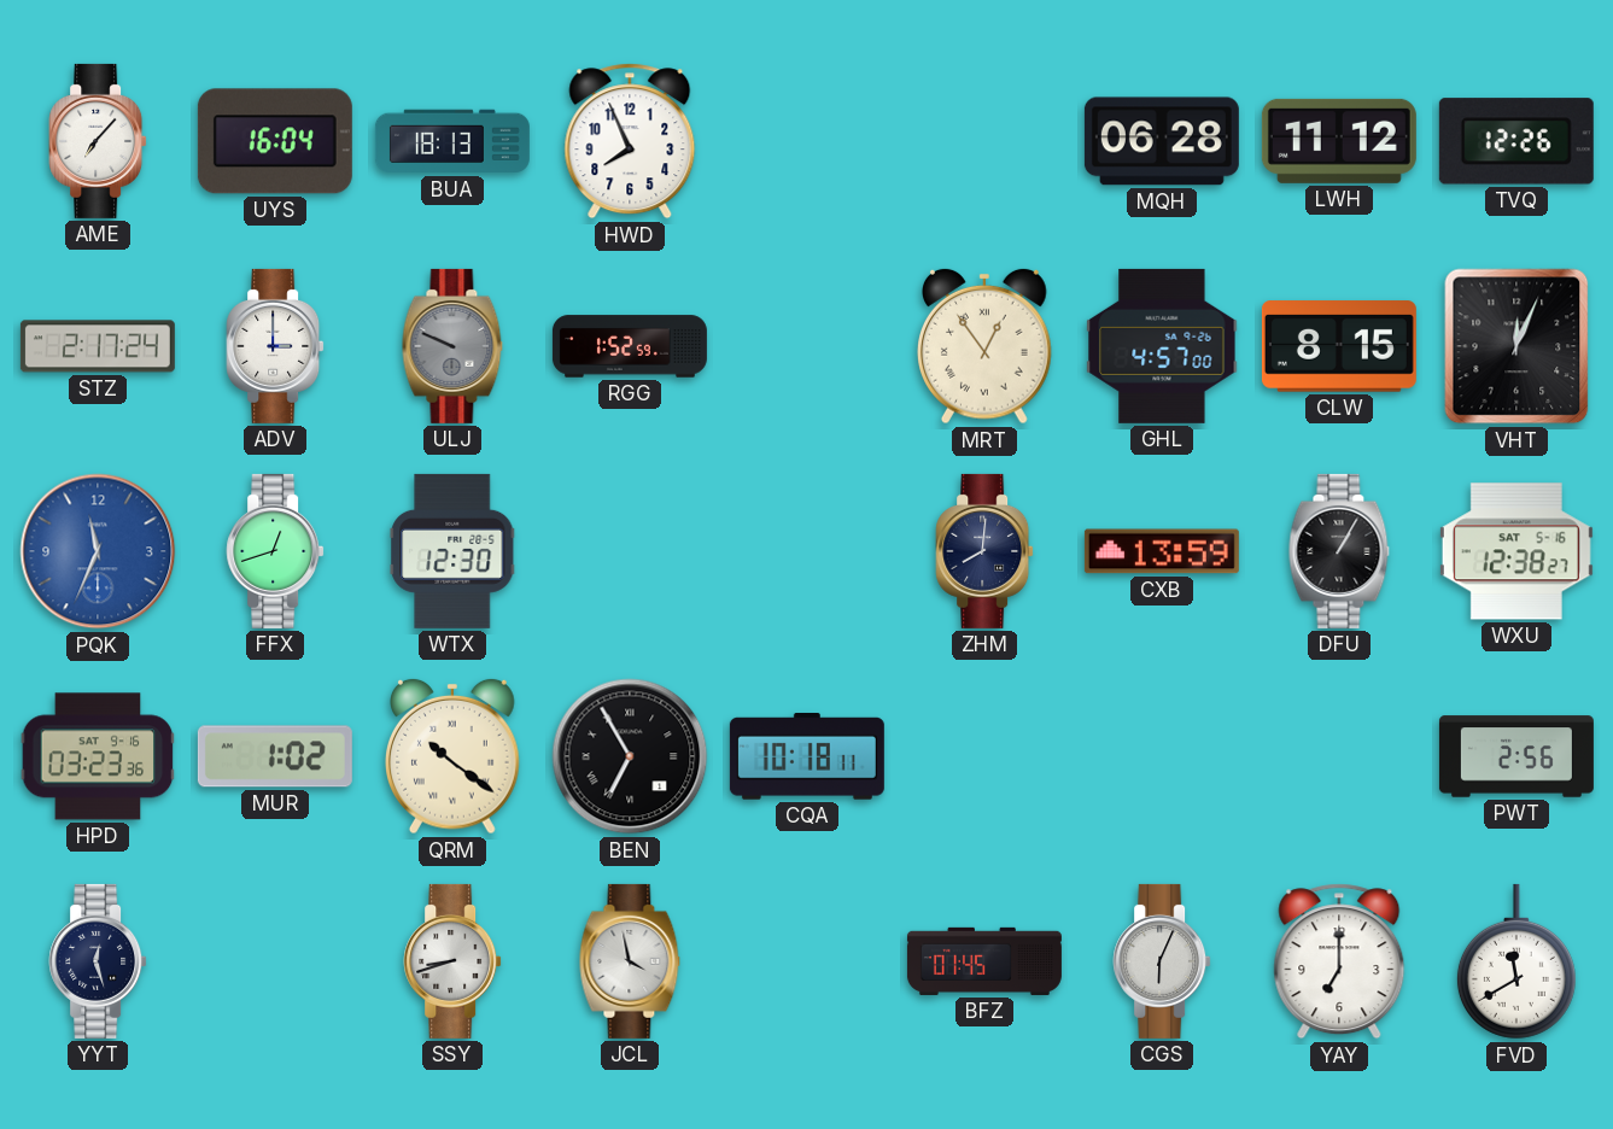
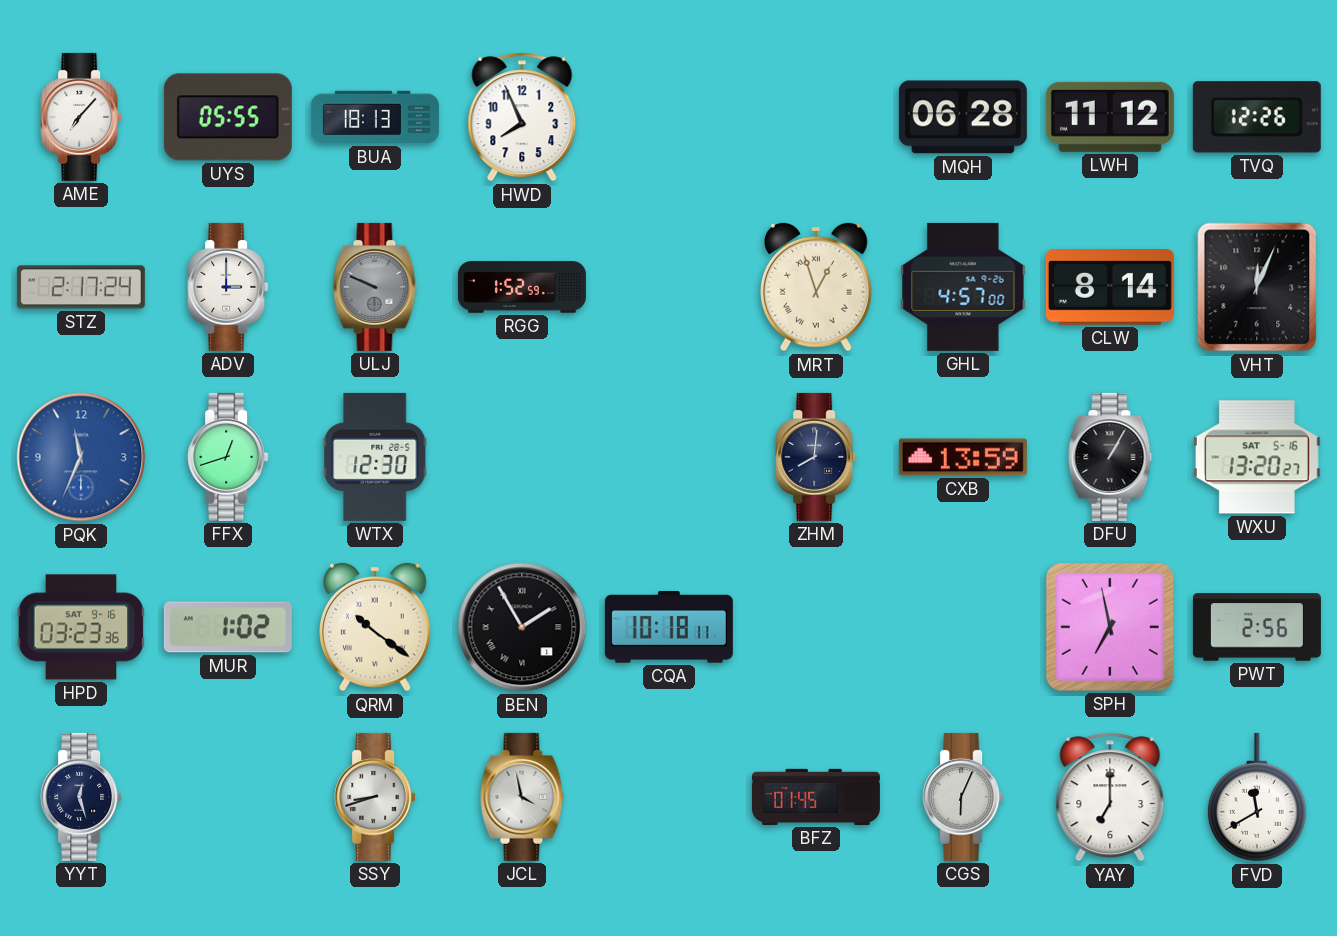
UYS: 16:04 -> 05:55
MRT: 12:54 -> 12:57
CLW: 8:15 -> 8:14
WXU: 12:38 -> 13:20
BEN: 6:55 -> 1:55
SPH: none -> 6:58
